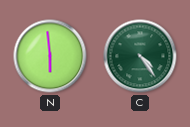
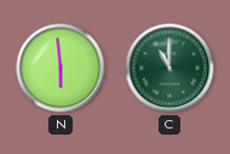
C: 4:24 -> 11:00
